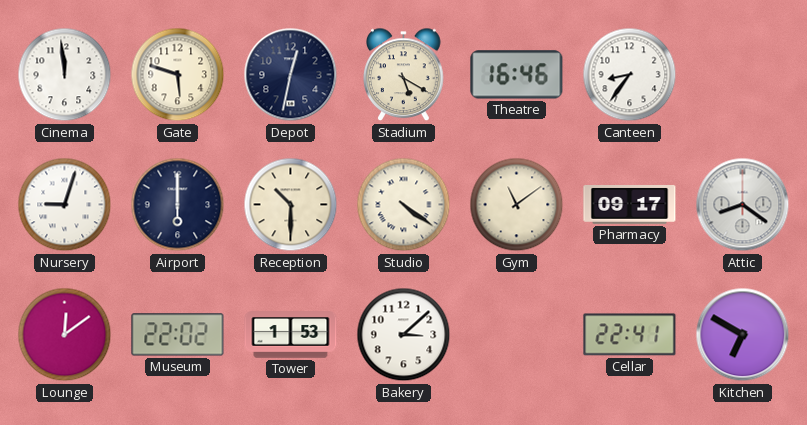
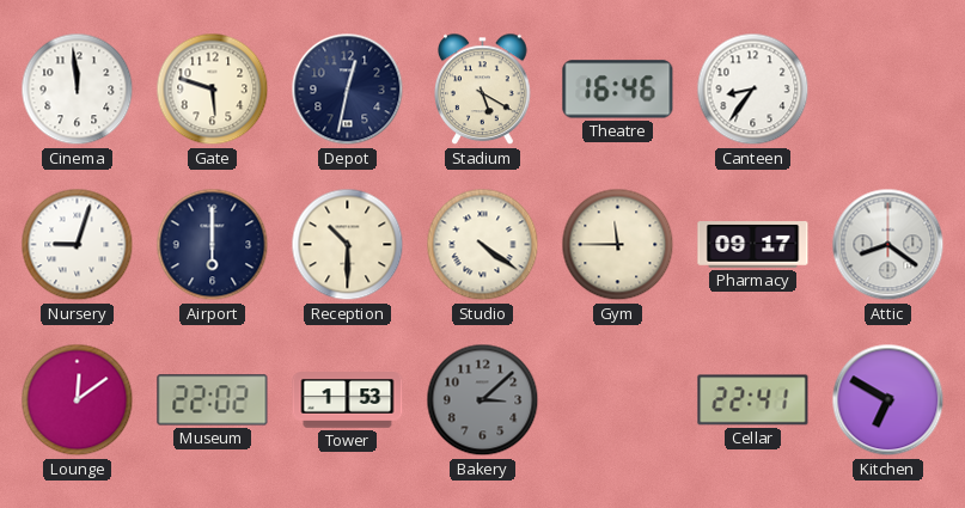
Gym: 11:09 -> 11:45
Bakery dial: white -> grey
